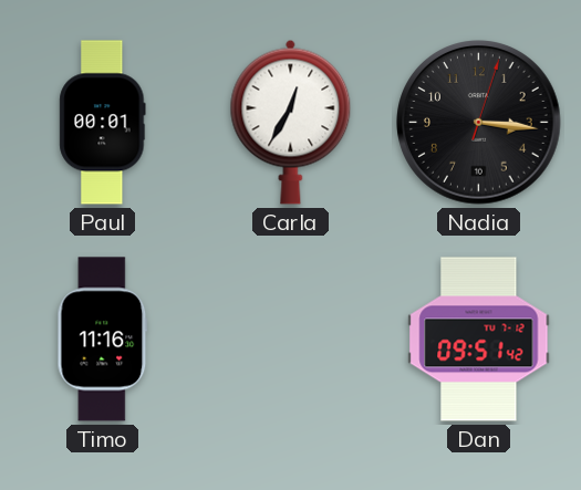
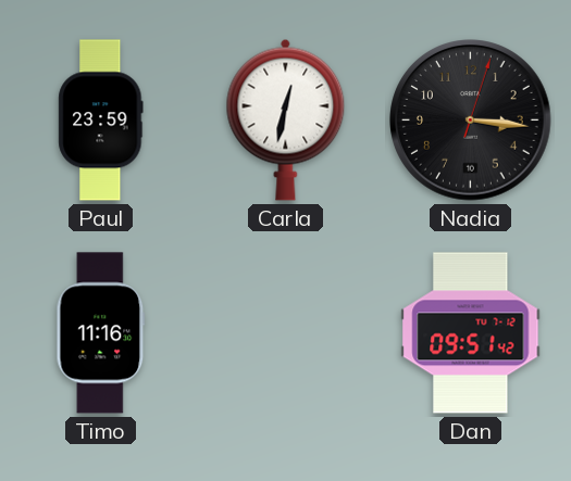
Paul: 00:01 -> 23:59
Carla: 12:35 -> 12:32
